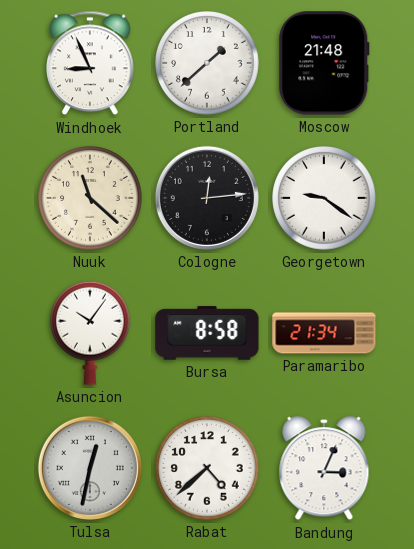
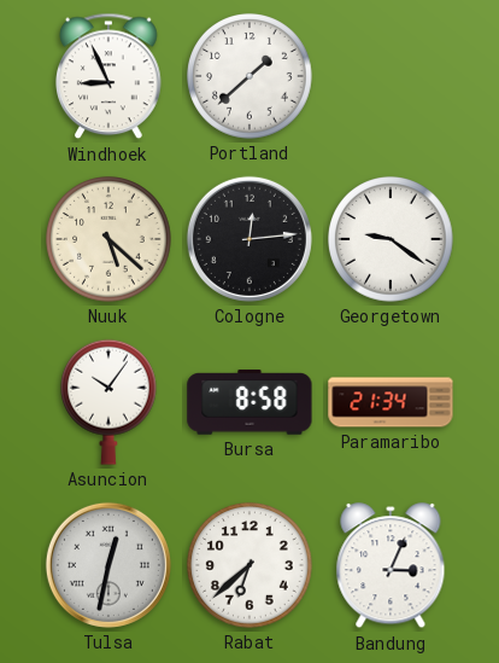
Moscow: 21:48 -> none
Nuuk: 11:22 -> 5:22
Rabat: 4:38 -> 6:38
